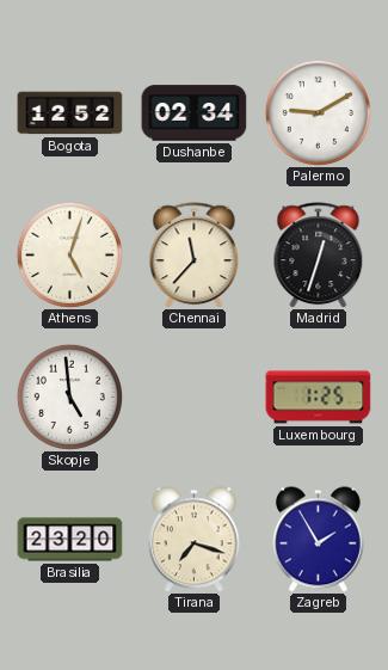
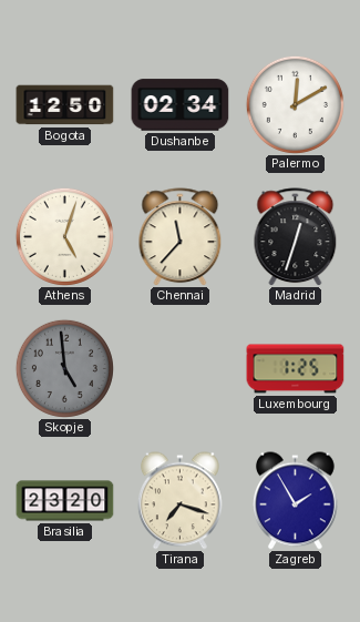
Bogota: 12:52 -> 12:50
Palermo: 9:10 -> 12:10
Skopje dial: white -> grey
